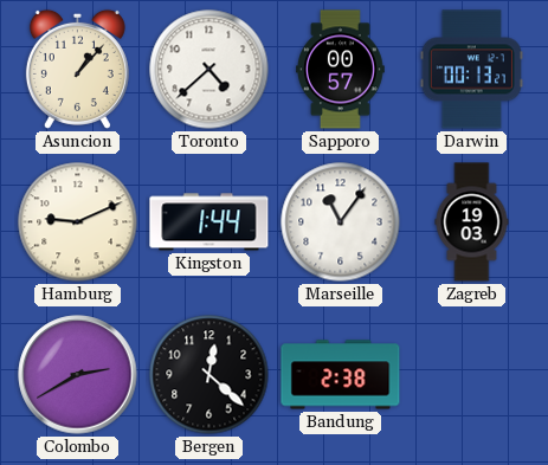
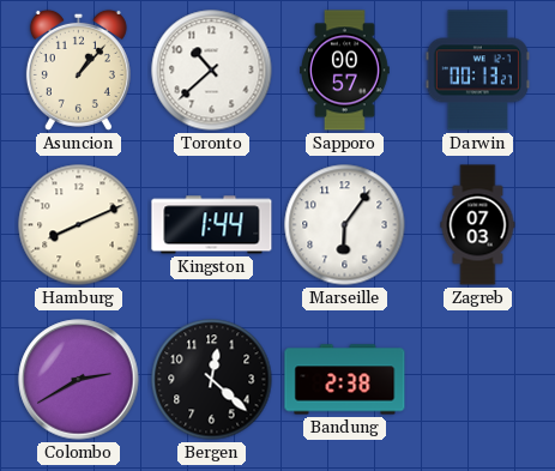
Toronto: 4:38 -> 10:38
Hamburg: 9:11 -> 8:11
Marseille: 11:06 -> 6:06
Zagreb: 19:03 -> 07:03
